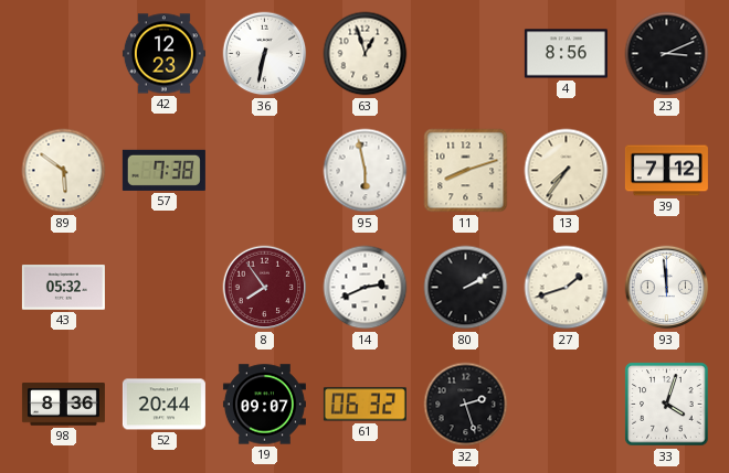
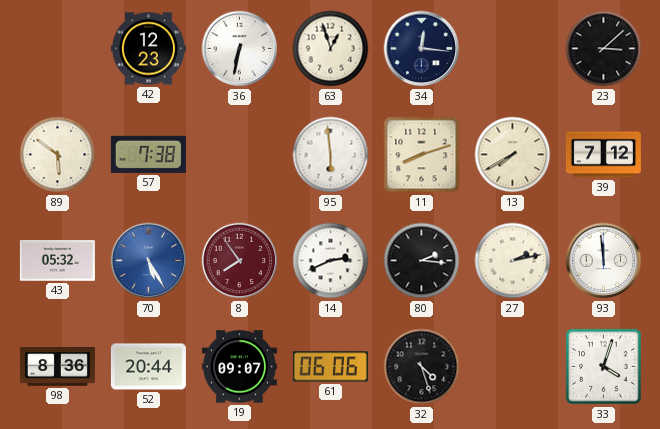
34: none -> 12:16
4: 8:56 -> none
23: 3:11 -> 3:08
95: 5:58 -> 5:59
13: 7:36 -> 7:40
70: none -> 5:25
80: 2:10 -> 2:16
27: 1:42 -> 2:13
61: 06:32 -> 06:06
32: 2:27 -> 4:27
